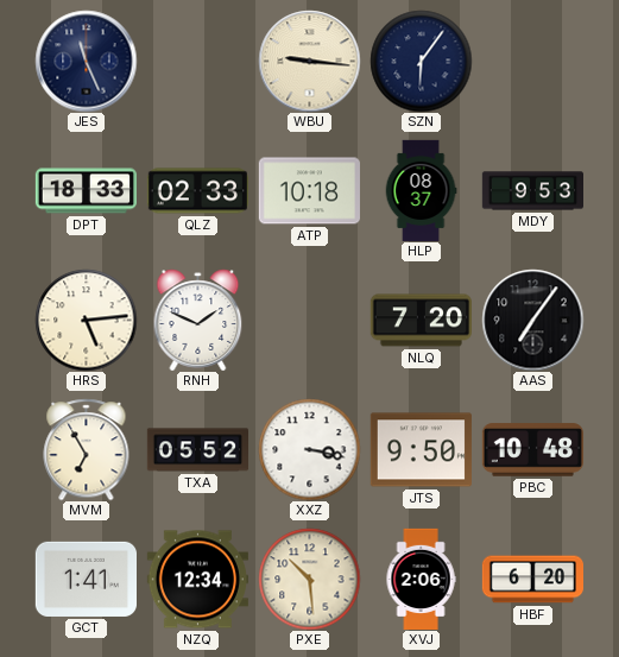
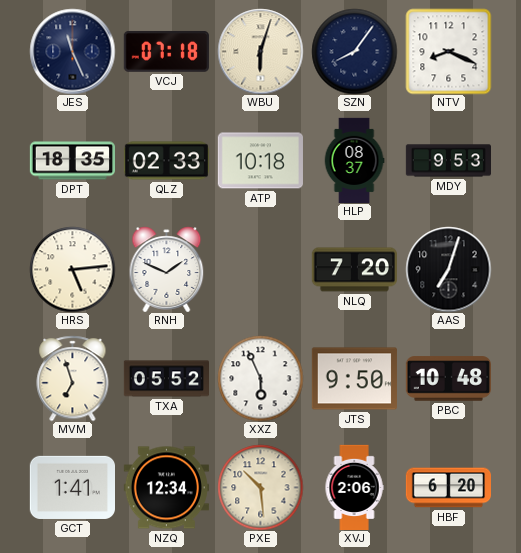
VCJ: none -> 07:18
WBU: 9:16 -> 6:03
SZN: 6:06 -> 8:06
NTV: none -> 8:19
DPT: 18:33 -> 18:35
AAS: 7:06 -> 7:03
MVM: 6:55 -> 6:57
XXZ: 3:17 -> 5:56
